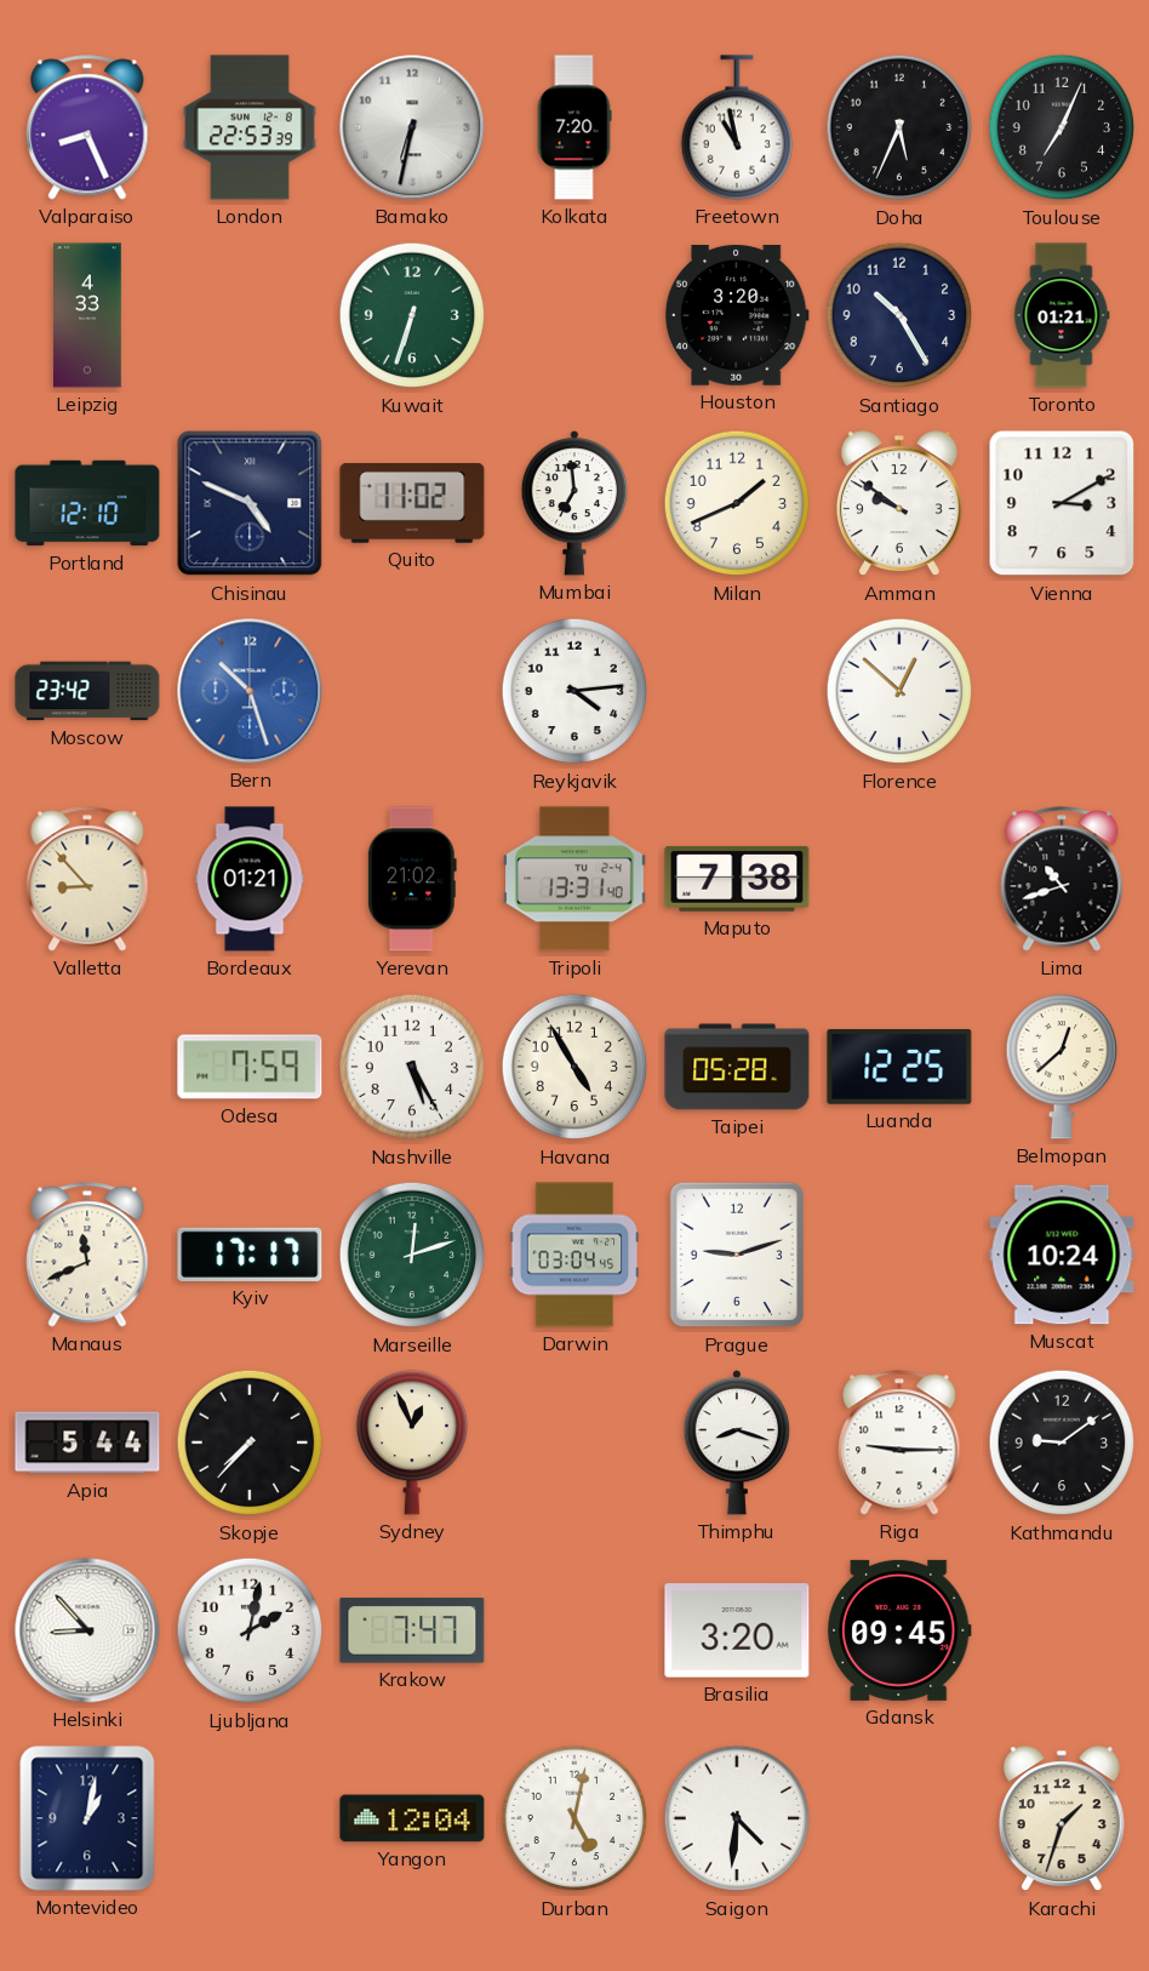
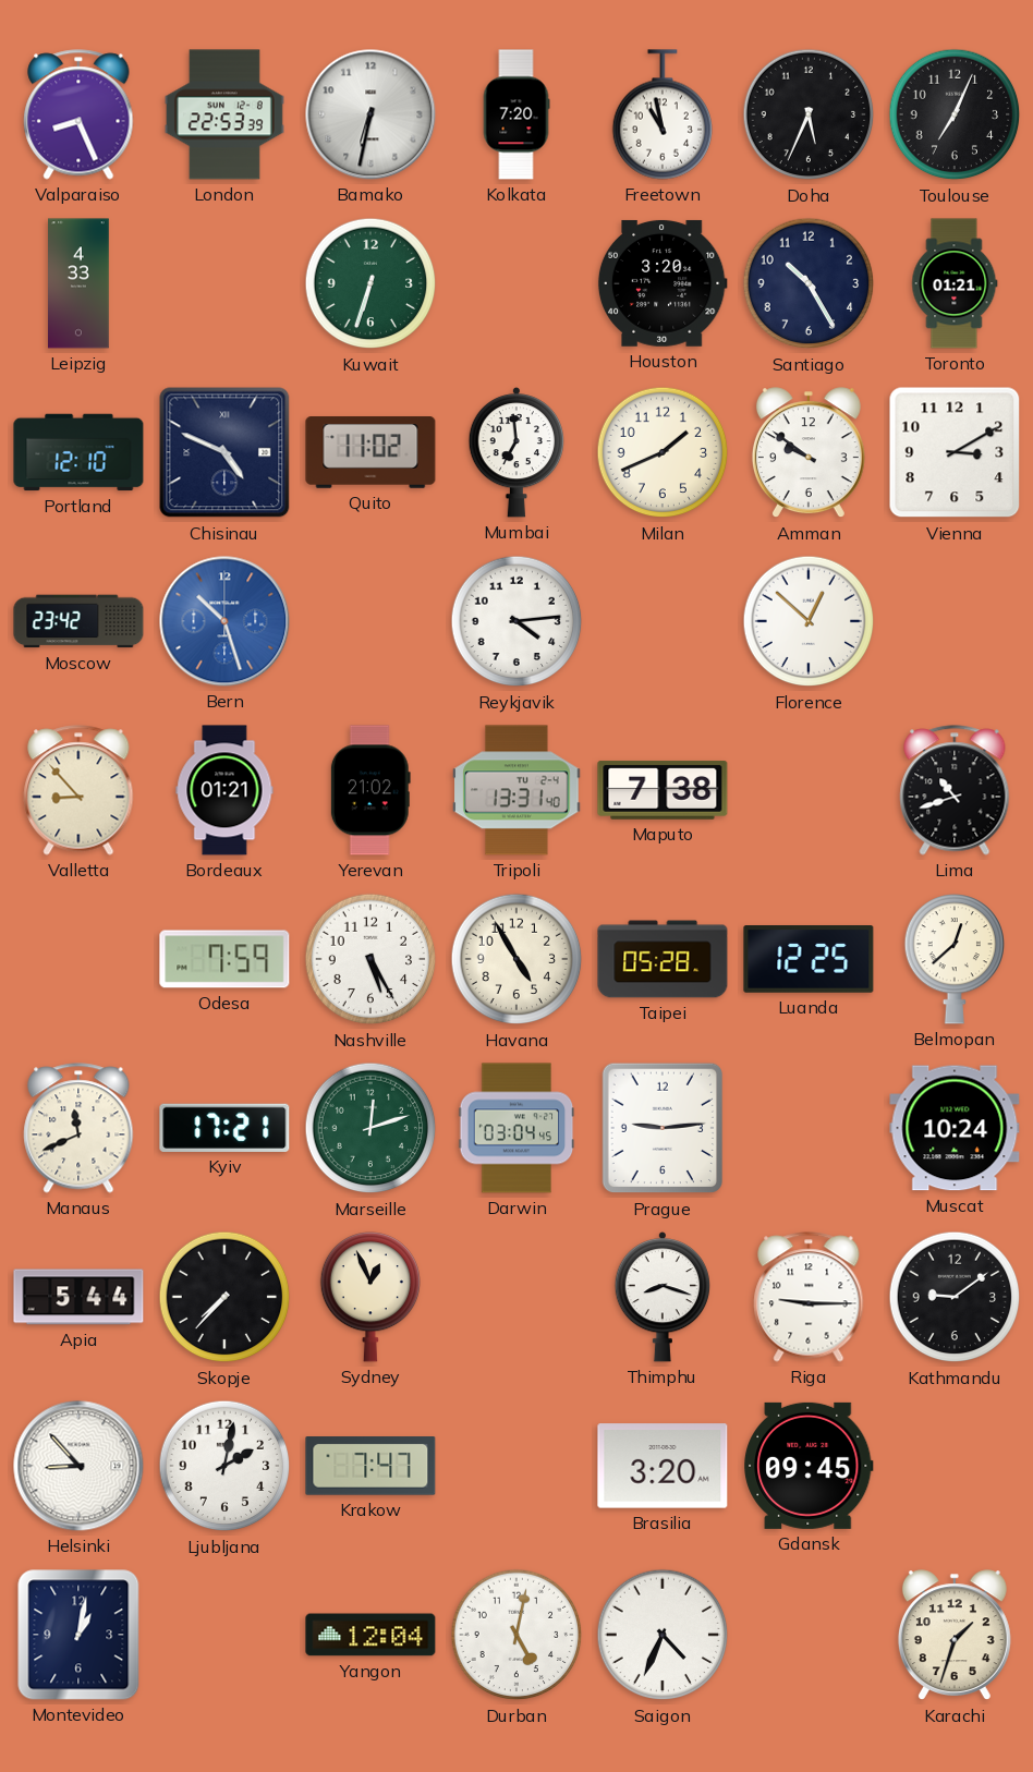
Kyiv: 17:17 -> 17:21
Prague: 9:12 -> 9:14
Saigon: 4:31 -> 4:34
